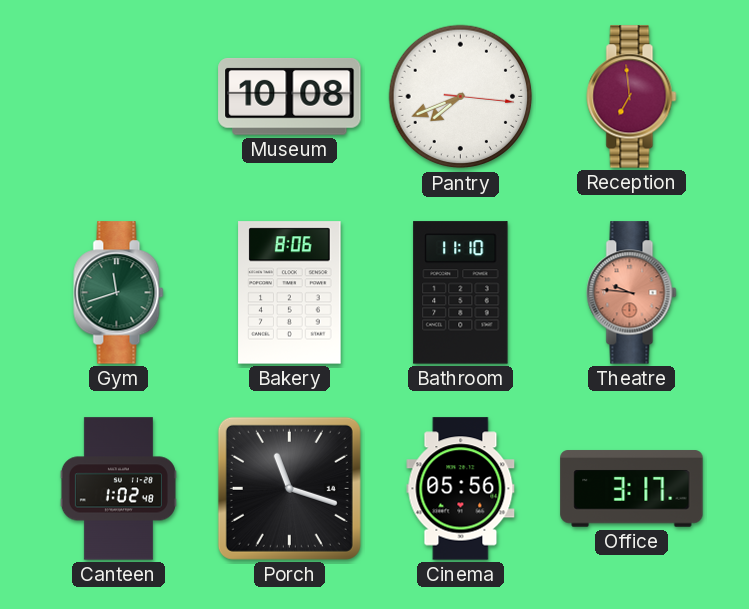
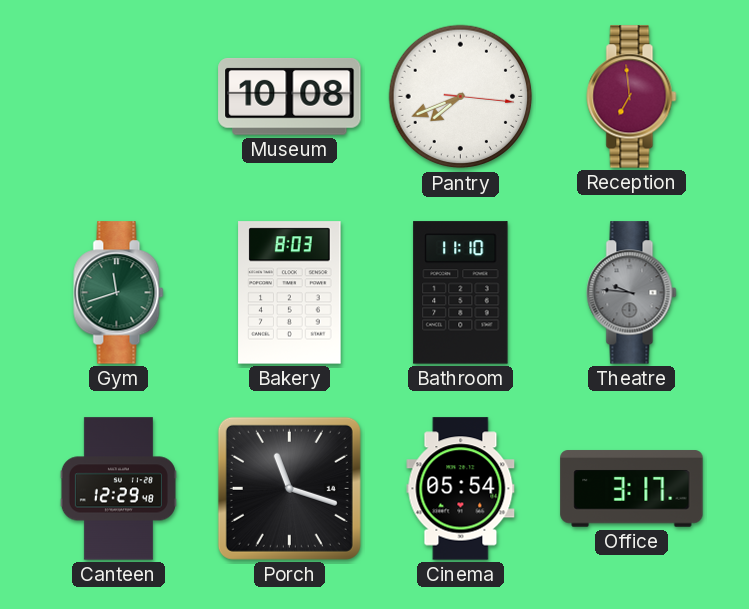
Bakery: 8:06 -> 8:03
Theatre dial: salmon -> grey
Canteen: 1:02 -> 12:29
Cinema: 05:56 -> 05:54
